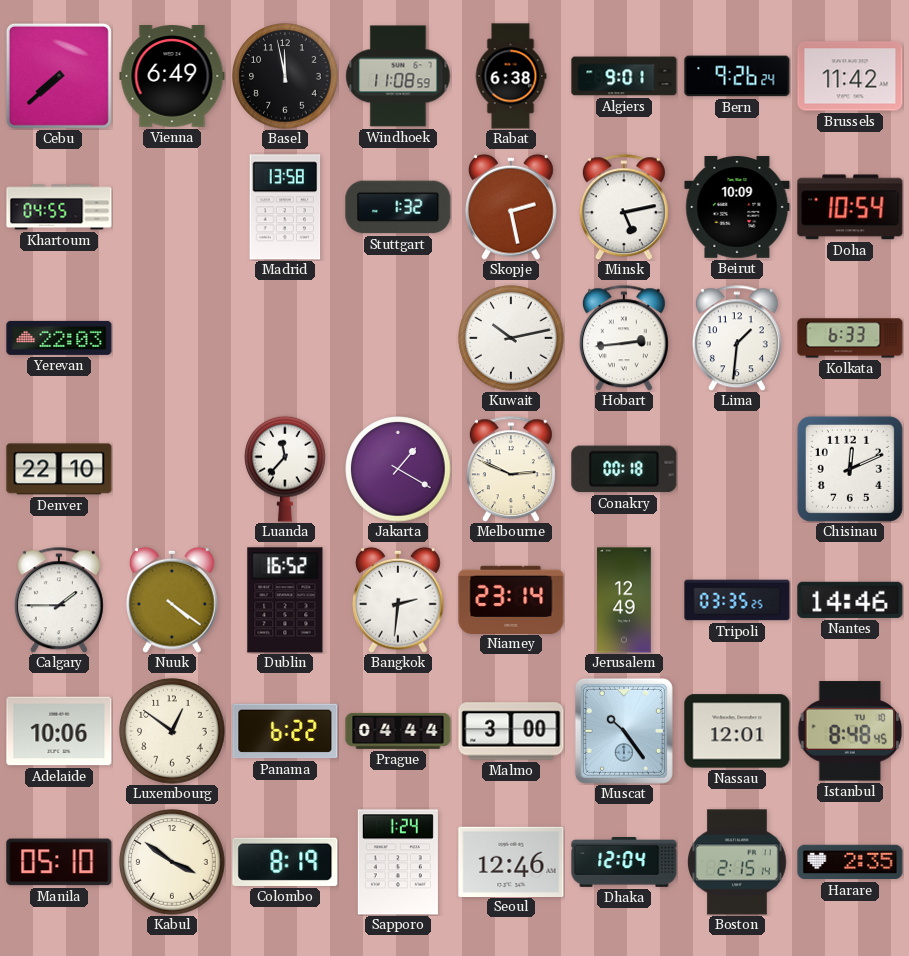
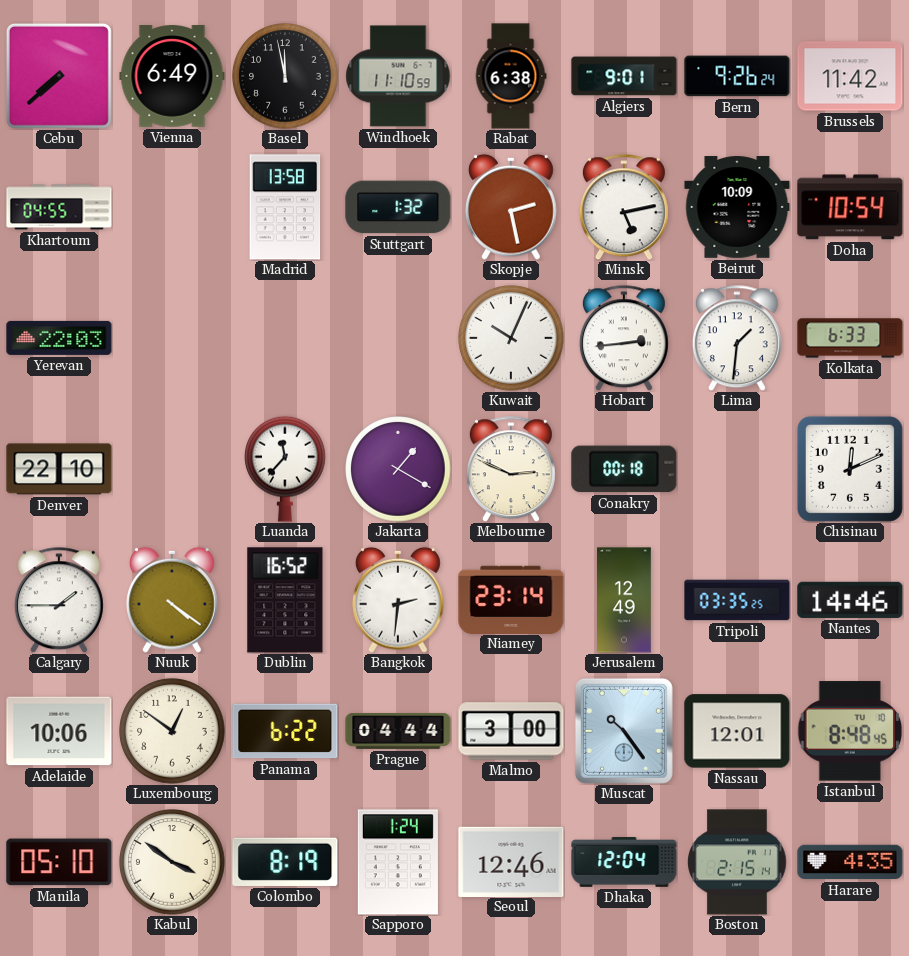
Windhoek: 11:08 -> 11:10
Kuwait: 10:13 -> 10:04
Harare: 2:35 -> 4:35
